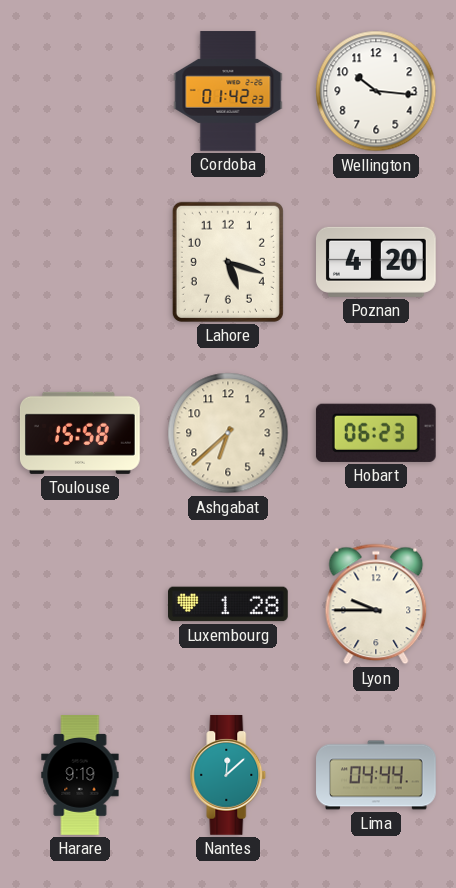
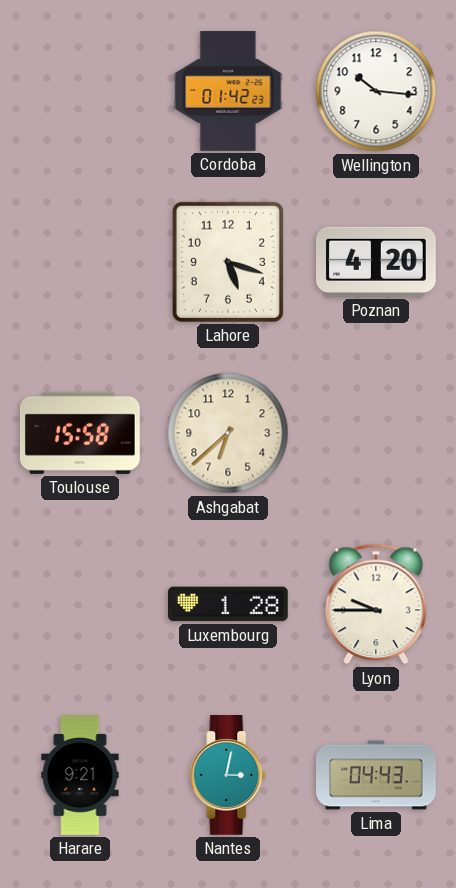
Hobart: 06:23 -> none
Harare: 9:19 -> 9:21
Nantes: 12:08 -> 3:02
Lima: 04:44 -> 04:43
